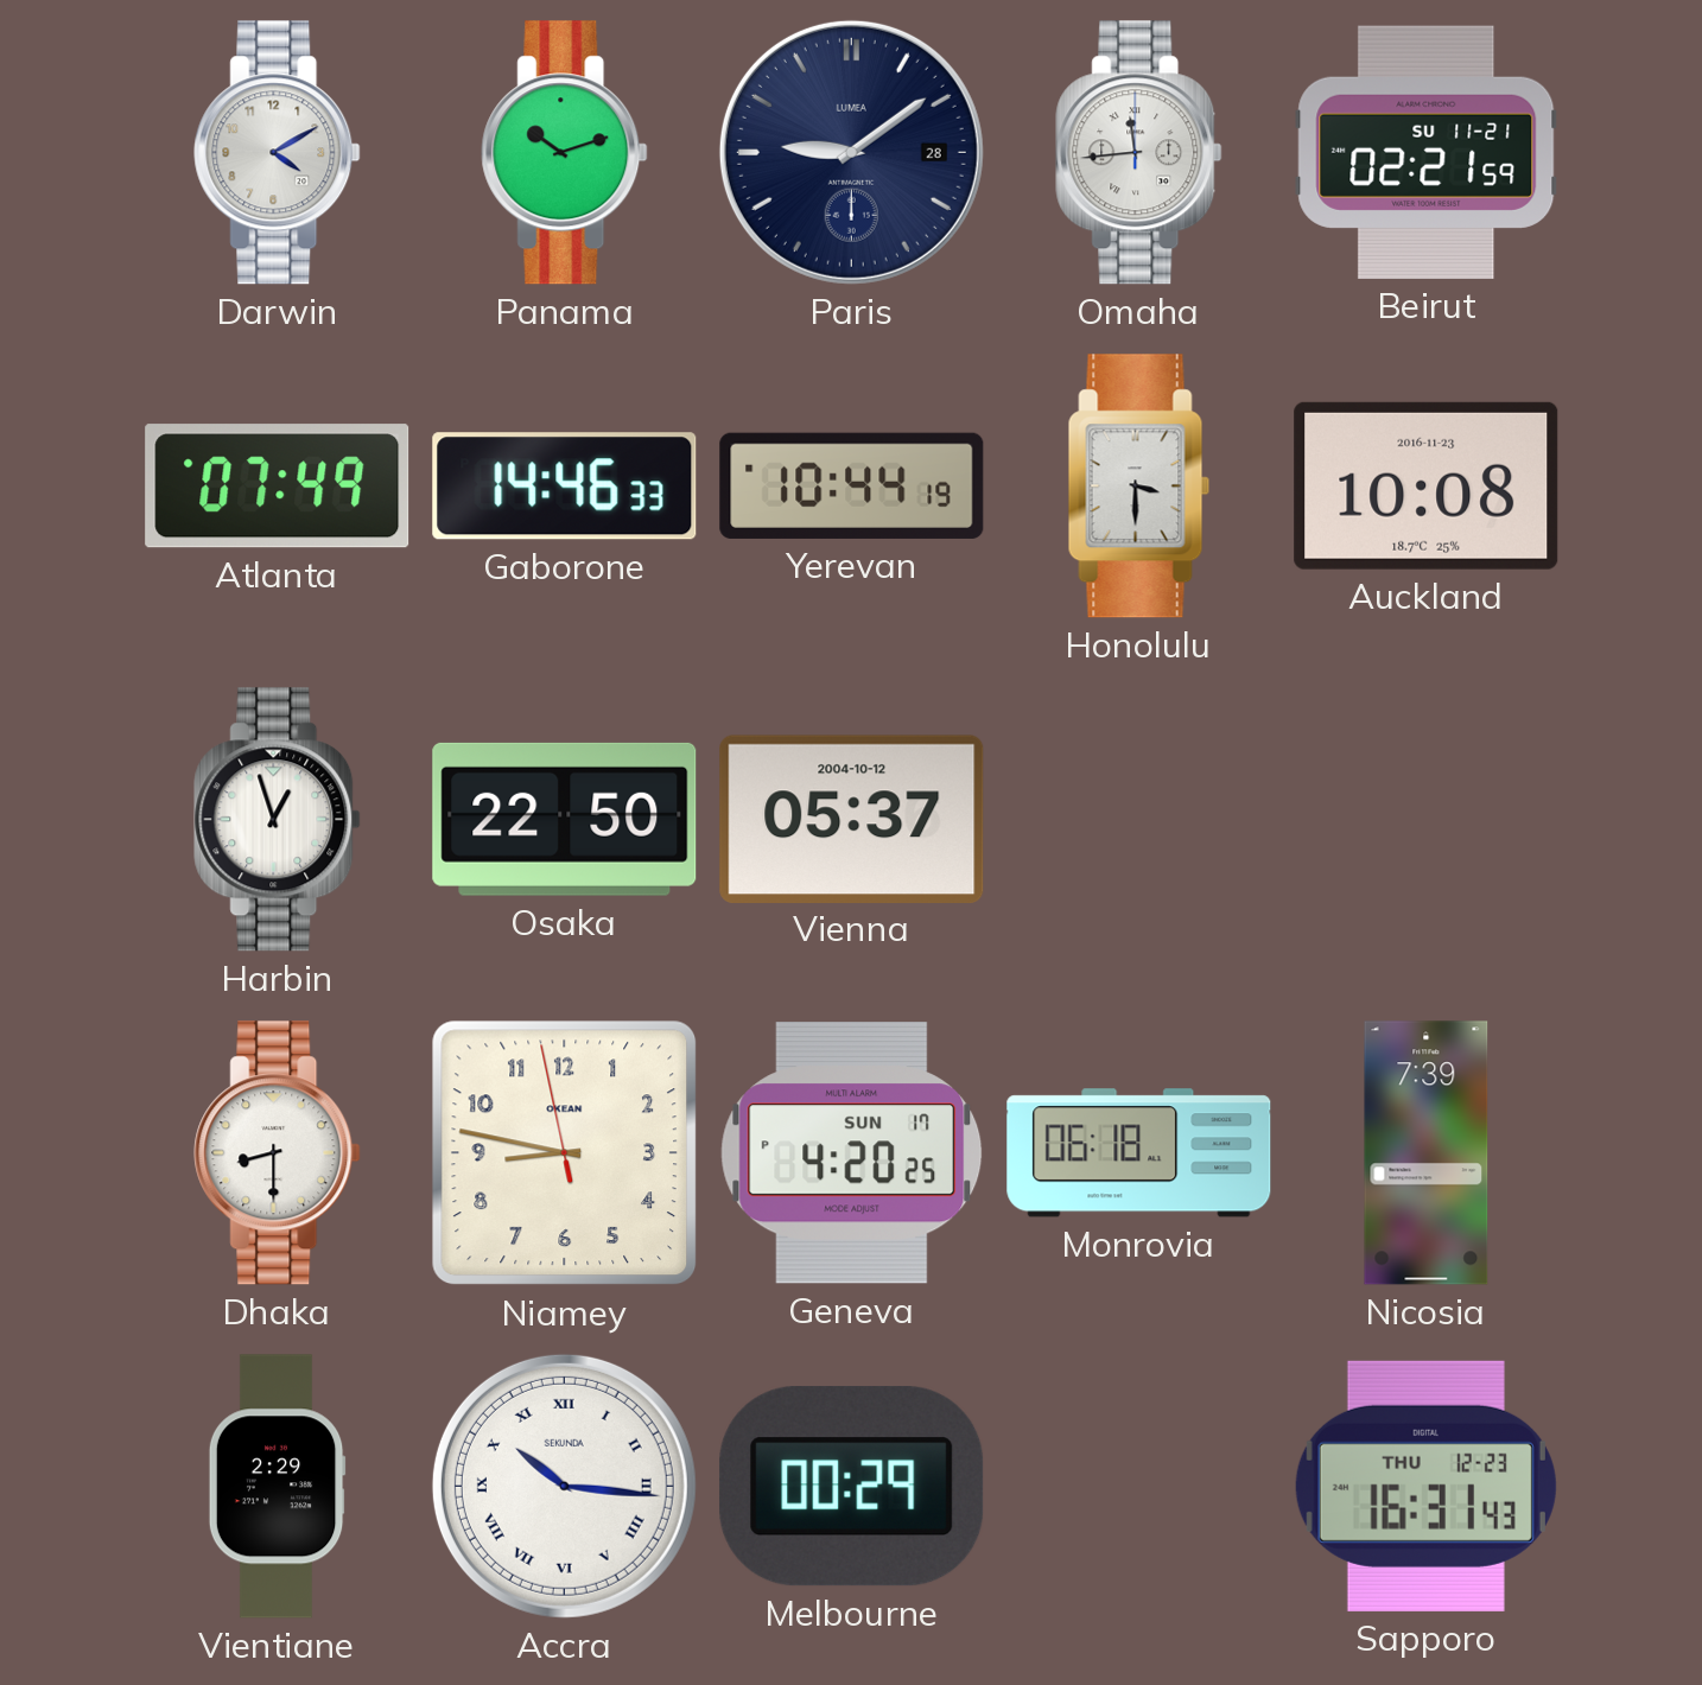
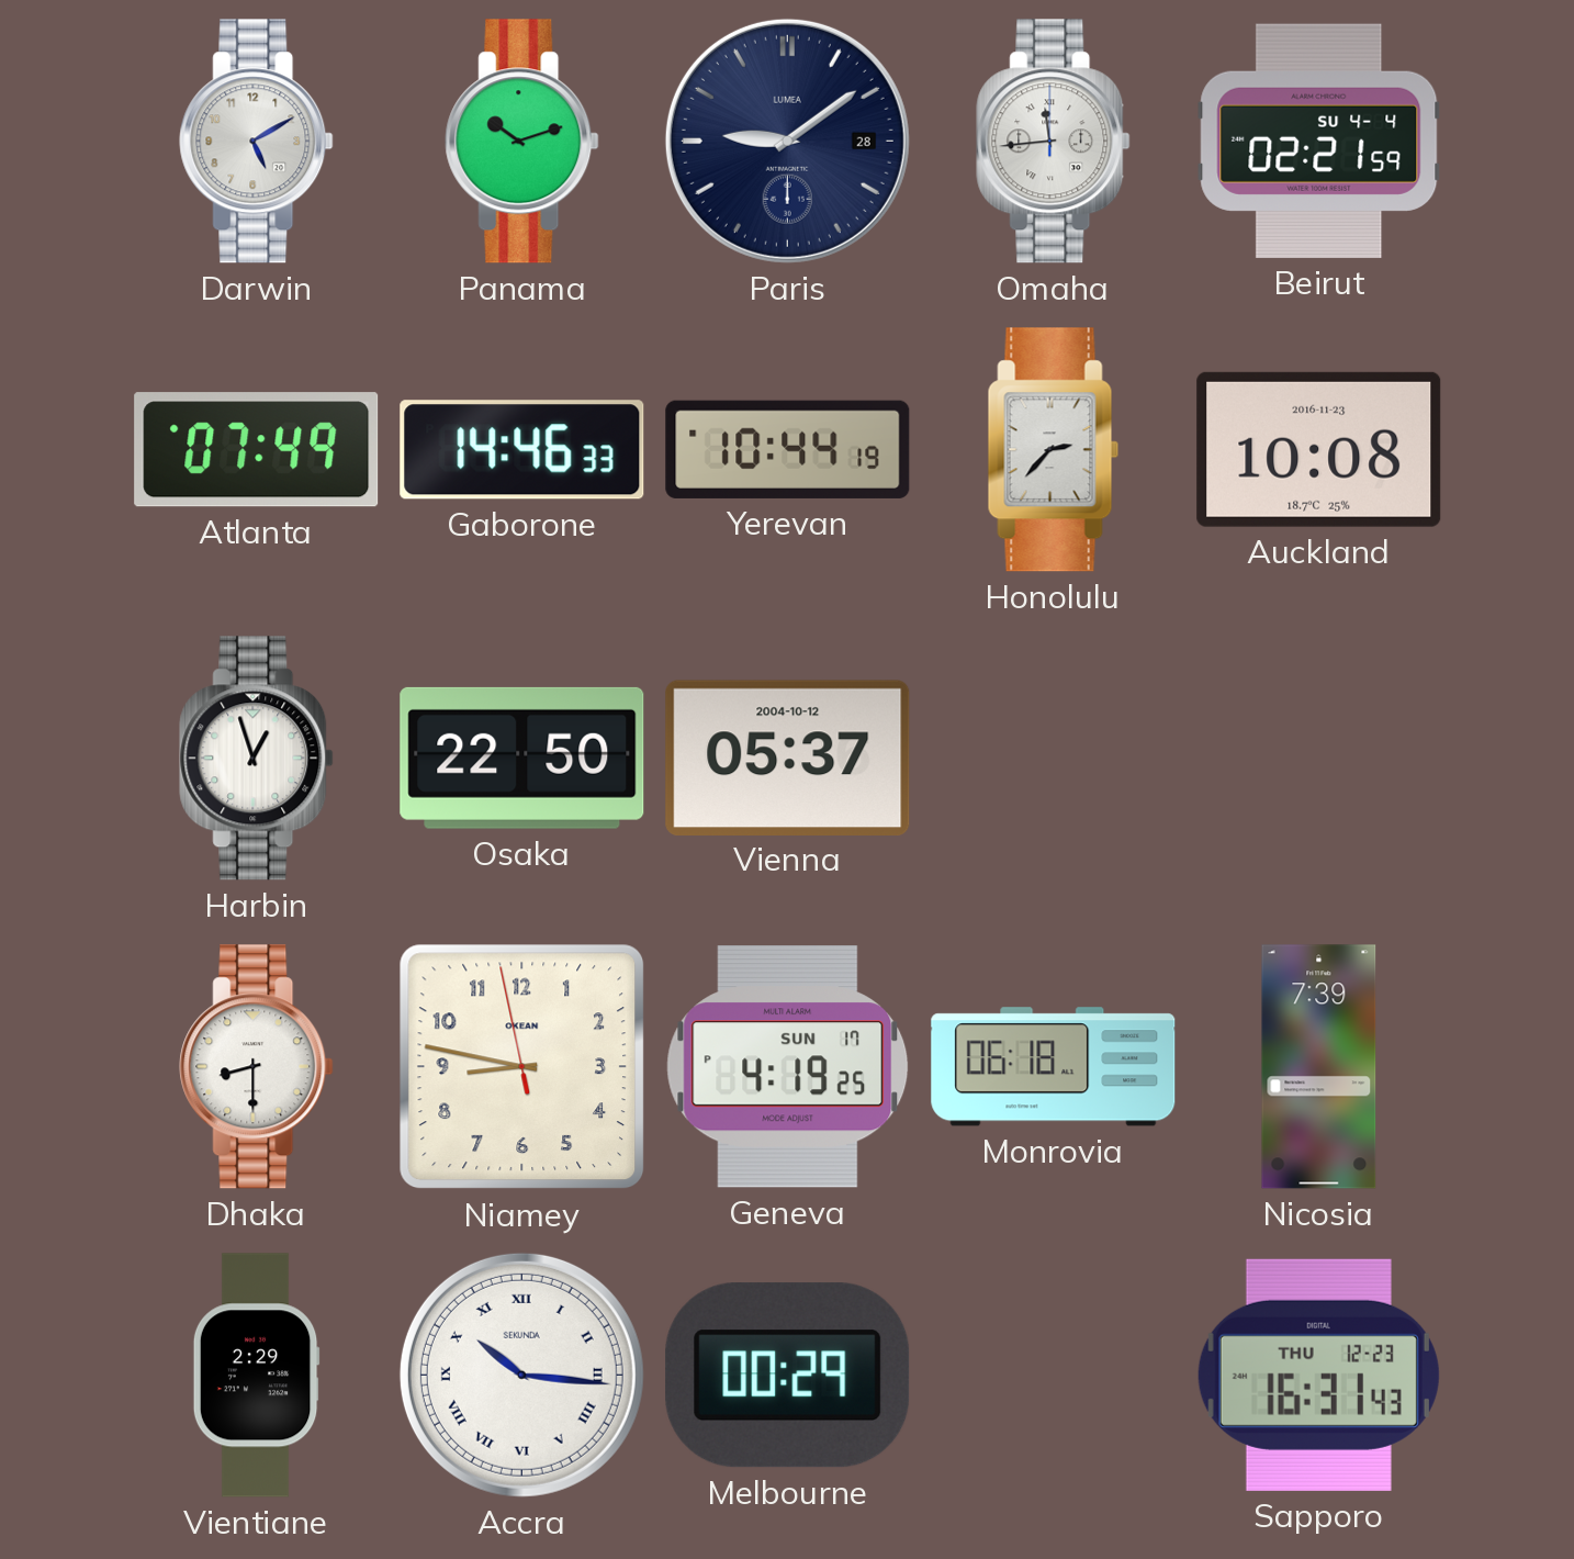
Darwin: 4:10 -> 5:10
Beirut date: SU 11-21 -> SU 4-4
Honolulu: 3:30 -> 2:37
Geneva: 4:20 -> 4:19
